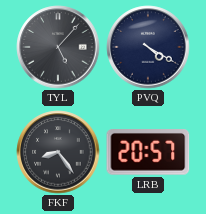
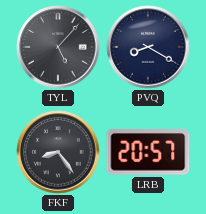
PVQ: 4:20 -> 8:20
